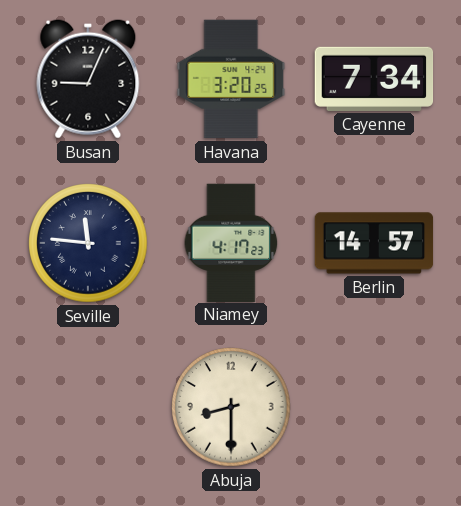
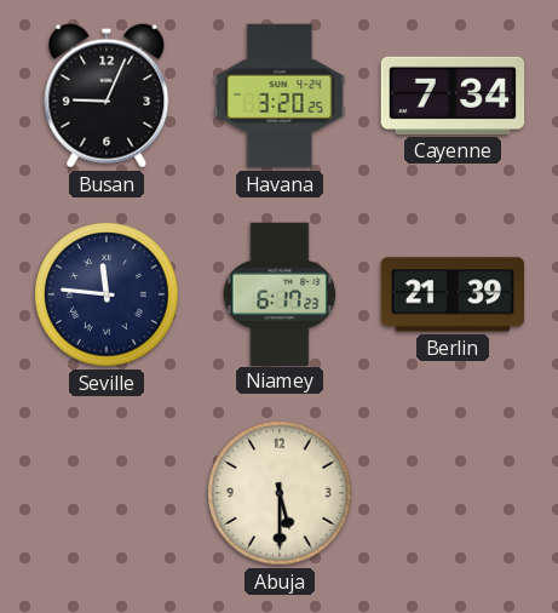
Niamey: 4:17 -> 6:17
Berlin: 14:57 -> 21:39
Abuja: 8:30 -> 5:30
